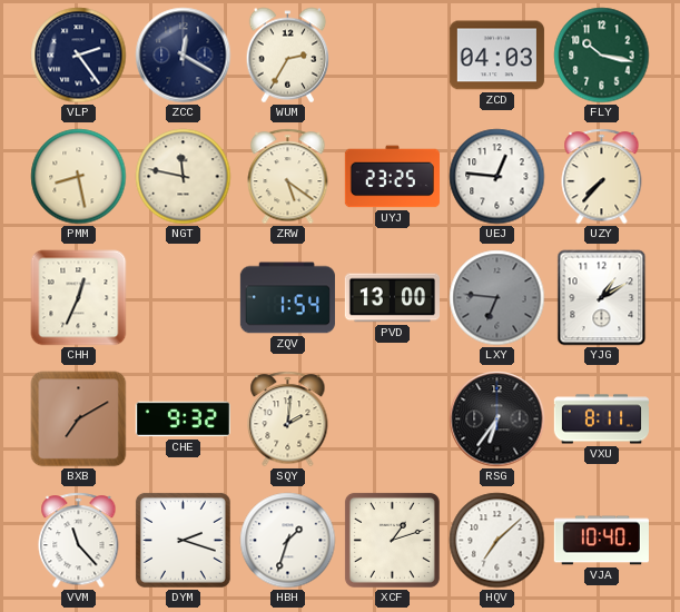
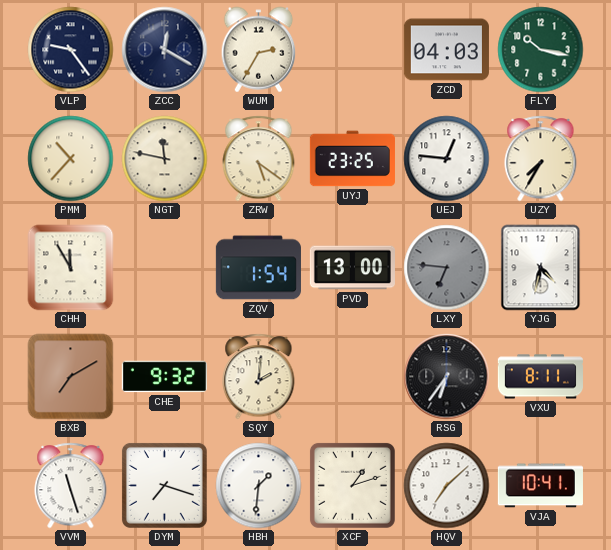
VLP: 2:24 -> 9:24
PMM: 8:28 -> 10:37
UZY: 7:37 -> 7:35
CHH: 12:34 -> 11:55
YJG: 1:10 -> 4:32
VVM: 11:23 -> 11:27
DYM: 2:18 -> 7:18
HBH: 1:33 -> 1:31
VJA: 10:40 -> 10:41
